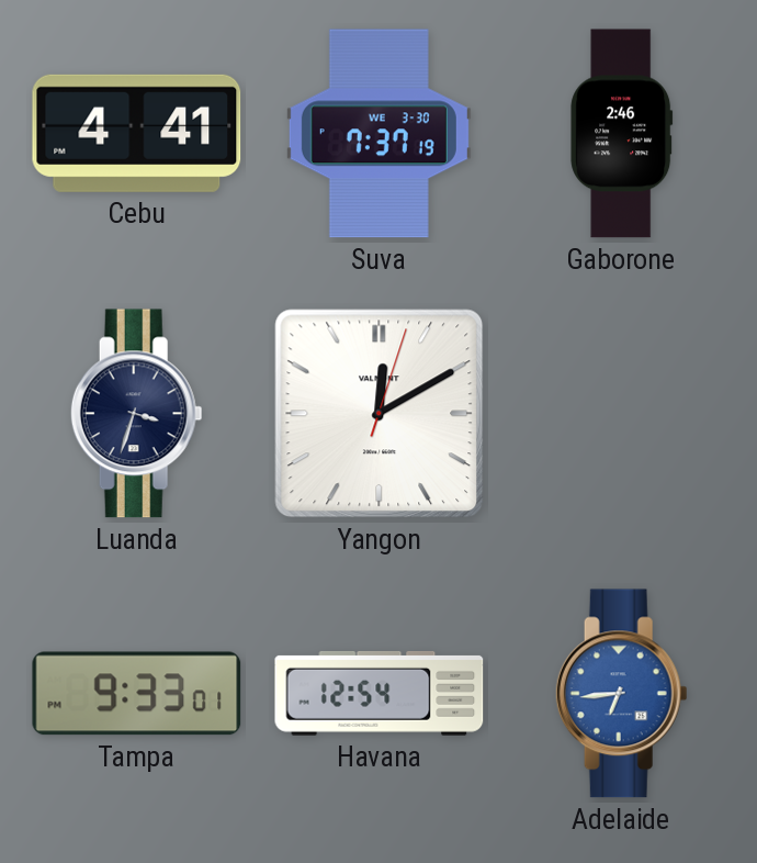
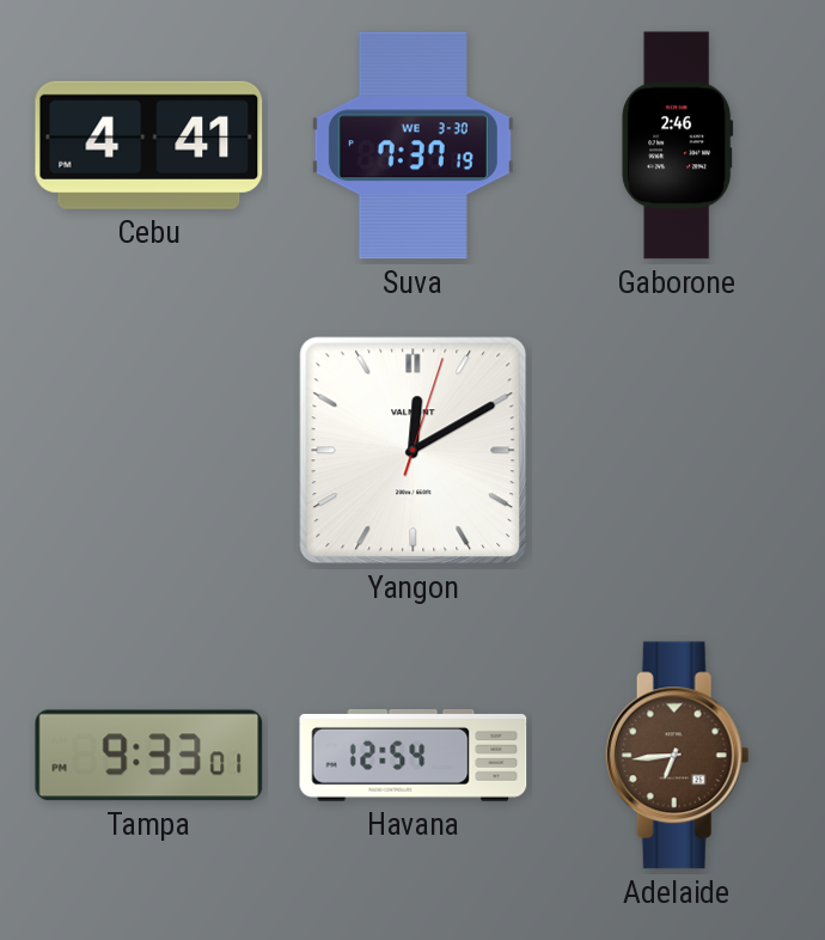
Luanda: 3:33 -> none
Adelaide dial: blue -> brown
